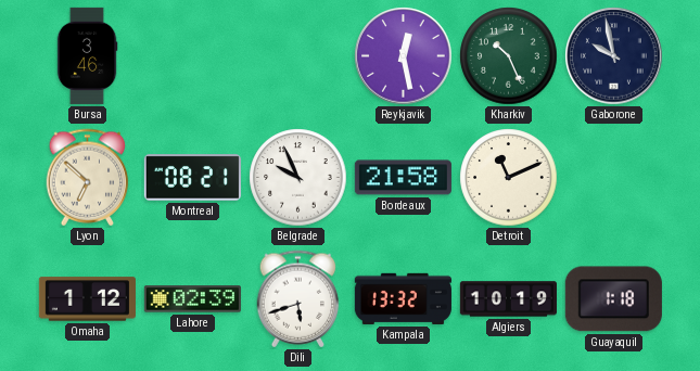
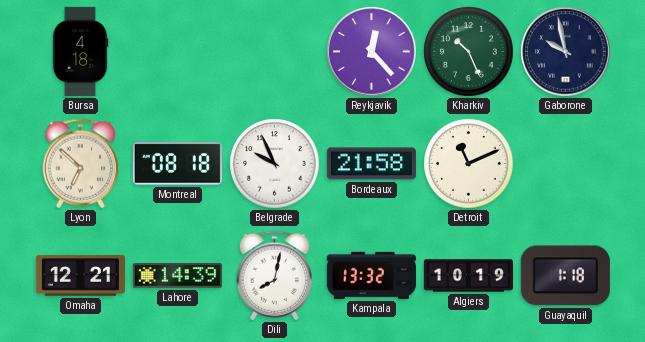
Bursa: 3:46 -> 4:18
Reykjavik: 12:28 -> 12:23
Montreal: 08:21 -> 08:18
Omaha: 1:12 -> 12:21
Lahore: 02:39 -> 14:39
Dili: 5:42 -> 8:02
